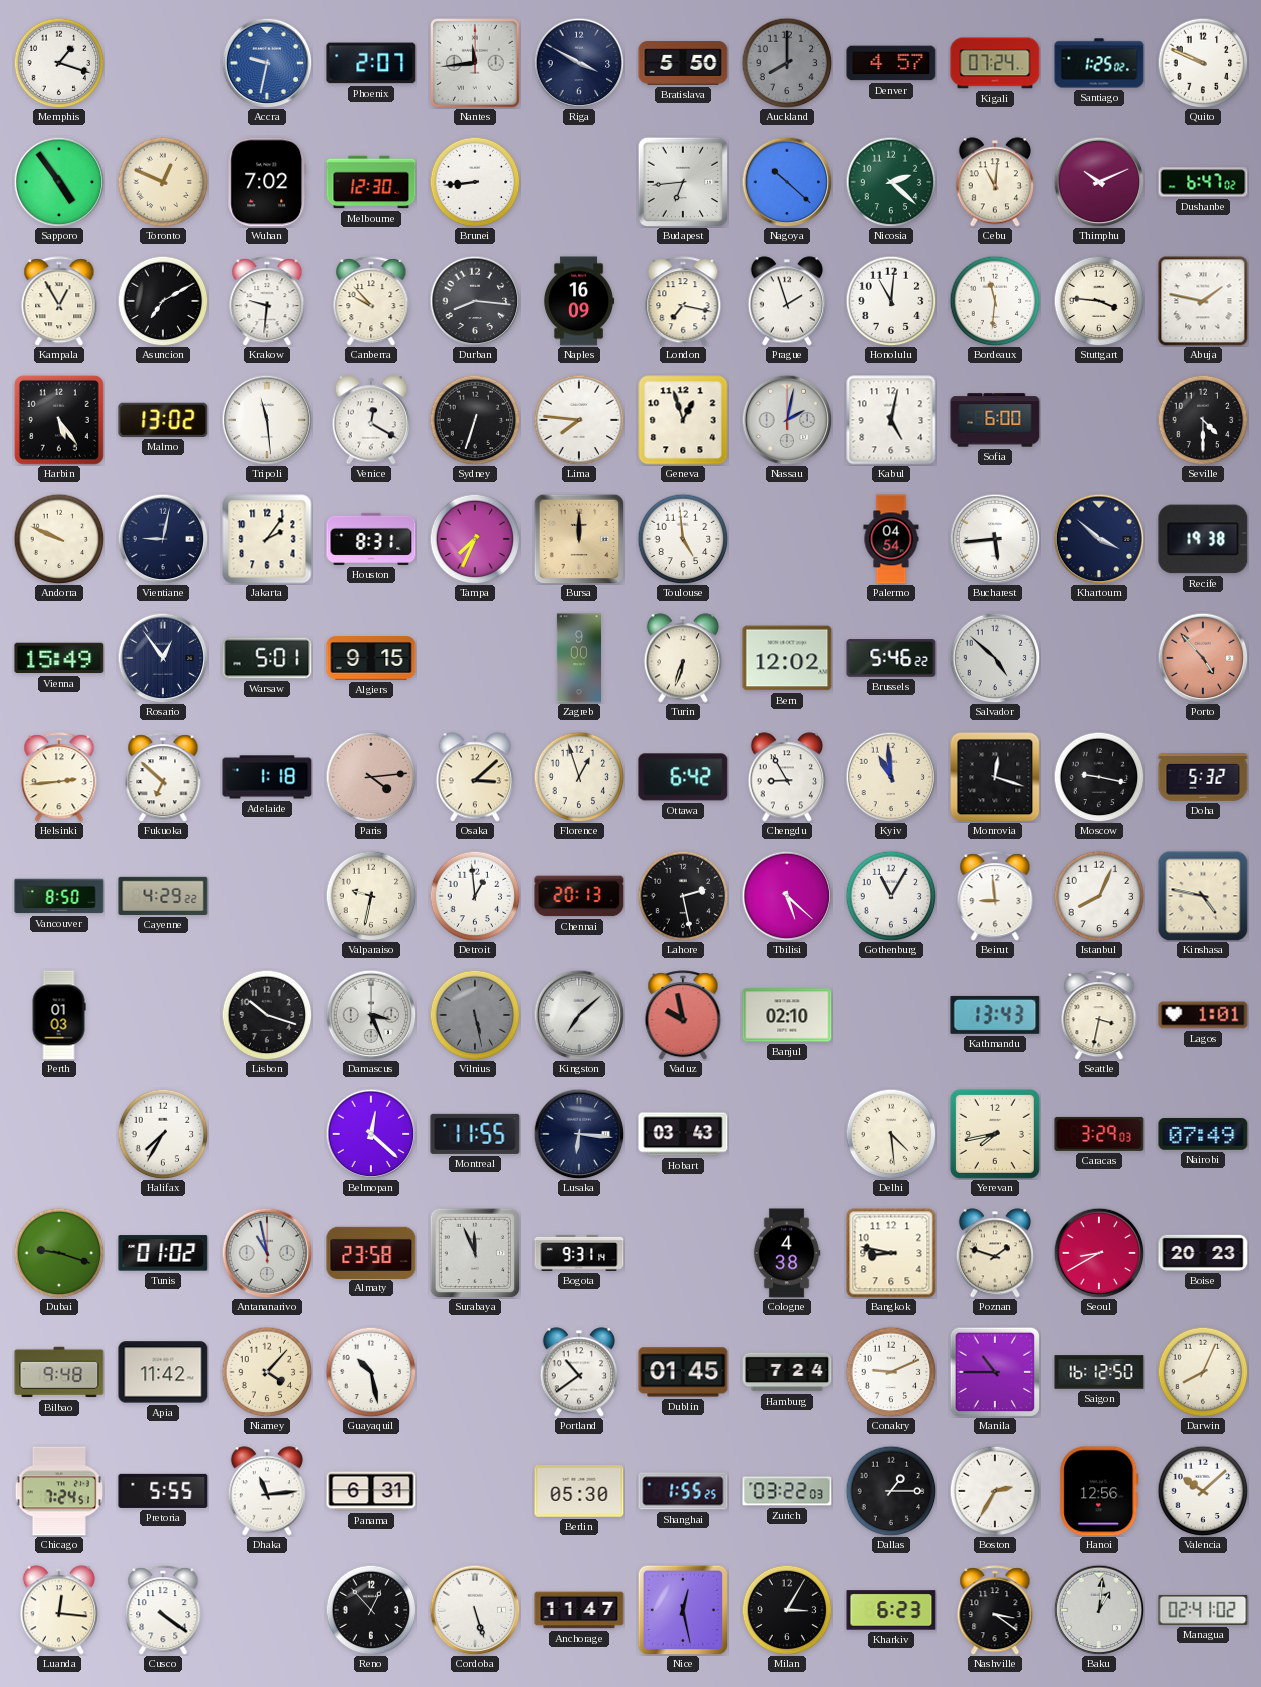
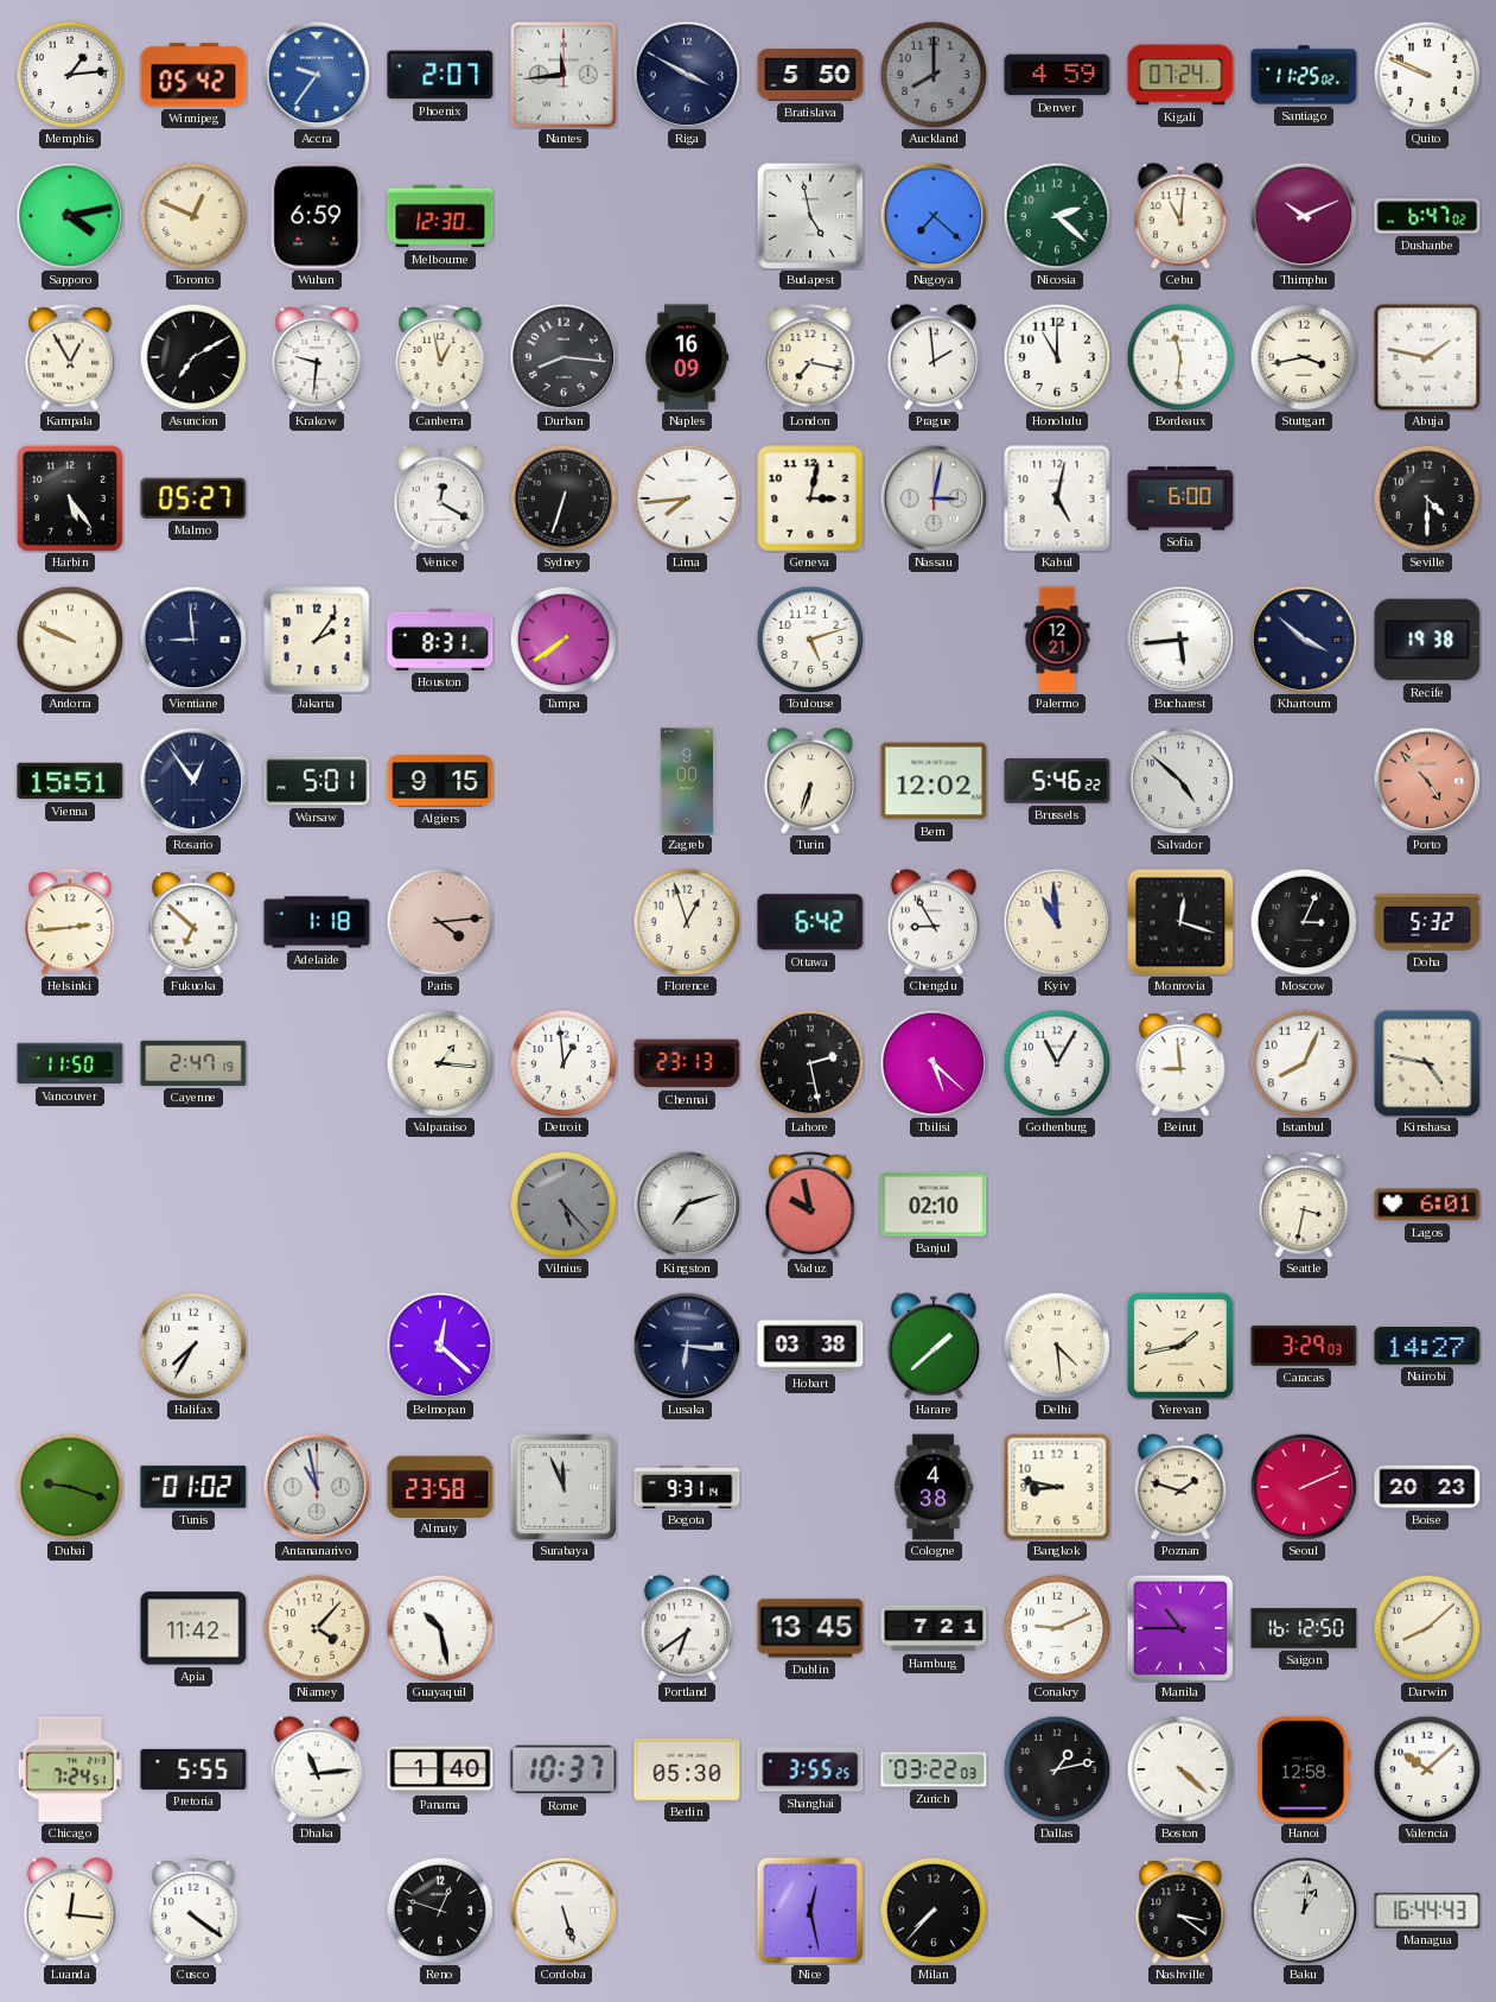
Memphis: 1:18 -> 1:14
Winnipeg: none -> 05:42
Accra: 9:32 -> 9:36
Denver: 4:57 -> 4:59
Santiago: 1:25 -> 11:25
Sapporo: 4:54 -> 4:13
Wuhan: 7:02 -> 6:59
Brunei: 8:44 -> none
Budapest: 6:44 -> 4:58
Nagoya: 10:22 -> 7:22
Canberra: 9:53 -> 12:58
Prague: 1:57 -> 1:59
Honolulu: 11:01 -> 11:00
Stuttgart: 3:46 -> 3:43
Malmo: 13:02 -> 05:27
Tripoli: 11:29 -> none
Lima: 7:46 -> 7:44
Geneva: 12:57 -> 3:02
Nassau: 2:02 -> 3:02
Vientiane: 9:02 -> 8:59
Tampa: 7:34 -> 7:39
Bursa: 12:00 -> none
Toulouse: 4:59 -> 5:12
Palermo: 04:54 -> 12:21
Vienna: 15:49 -> 15:51
Osaka: 3:08 -> none
Moscow: 9:17 -> 3:04
Vancouver: 8:50 -> 11:50
Cayenne: 4:29 -> 2:47
Valparaiso: 9:32 -> 1:16
Chennai: 20:13 -> 23:13
Perth: 01:03 -> none
Lisbon: 10:18 -> none
Damascus: 3:26 -> none
Vilnius: 5:28 -> 5:23
Kingston: 7:08 -> 7:12
Kathmandu: 13:43 -> none
Lagos: 1:01 -> 6:01
Montreal: 11:55 -> none
Hobart: 03:43 -> 03:38
Harare: none -> 1:38
Yerevan: 7:43 -> 1:43
Nairobi: 07:49 -> 14:27
Seoul: 8:40 -> 2:11
Bilbao: 9:48 -> none
Portland: 10:39 -> 6:39
Dublin: 01:45 -> 13:45
Hamburg: 7:24 -> 7:21
Darwin: 8:04 -> 8:08
Panama: 6:31 -> 1:40
Rome: none -> 10:37
Shanghai: 1:55 -> 3:55
Dallas: 1:15 -> 1:13
Boston: 2:35 -> 4:22
Hanoi: 12:56 -> 12:58
Reno: 12:53 -> 12:48
Anchorage: 11:47 -> none
Milan: 3:05 -> 7:37
Kharkiv: 6:23 -> none
Managua: 02:41 -> 16:44
